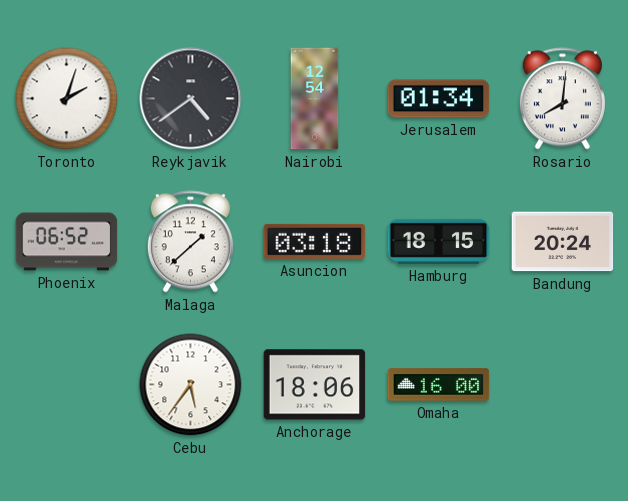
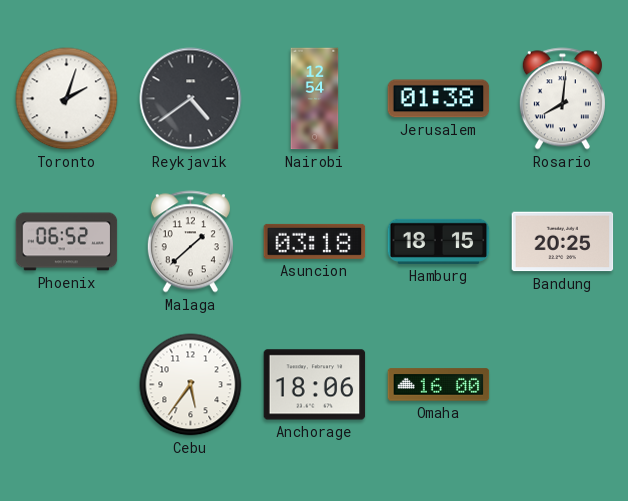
Jerusalem: 01:34 -> 01:38
Bandung: 20:24 -> 20:25
